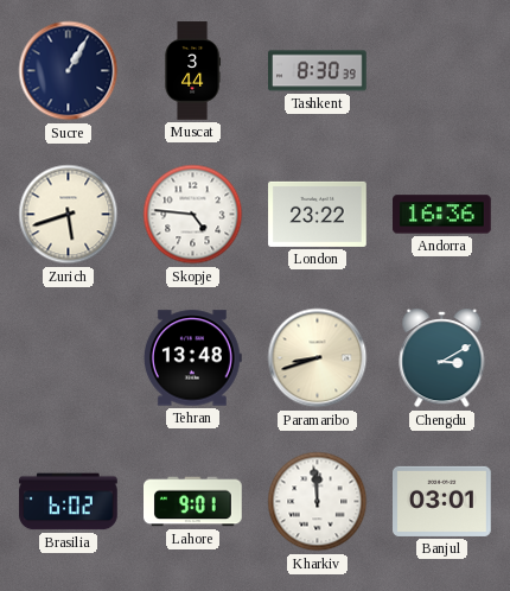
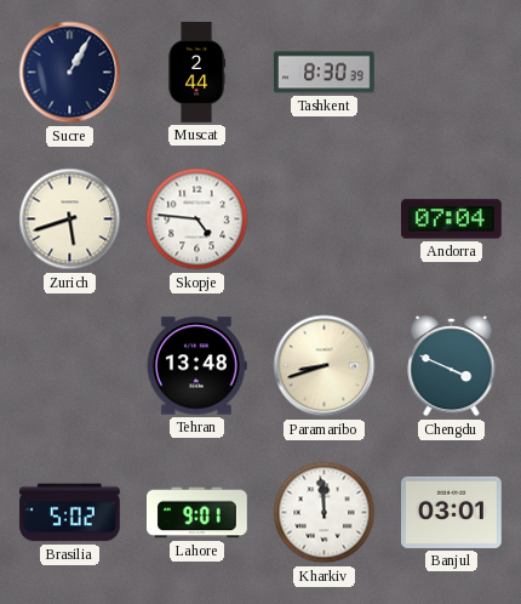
Muscat: 3:44 -> 2:44
London: 23:22 -> none
Andorra: 16:36 -> 07:04
Chengdu: 3:10 -> 3:49
Brasilia: 6:02 -> 5:02
